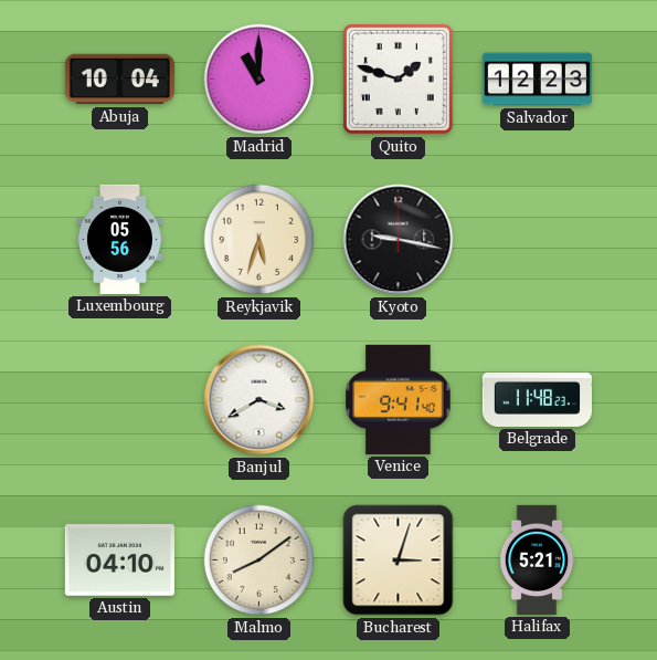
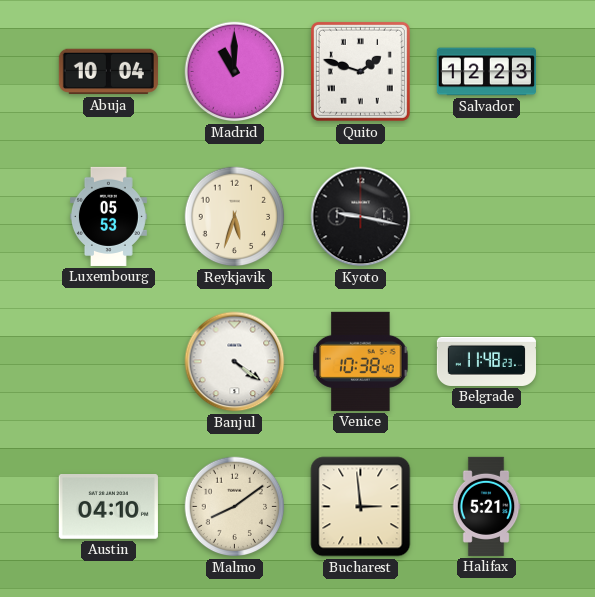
Luxembourg: 05:56 -> 05:53
Banjul: 3:40 -> 4:21
Venice: 9:41 -> 10:38
Bucharest: 3:03 -> 2:59
